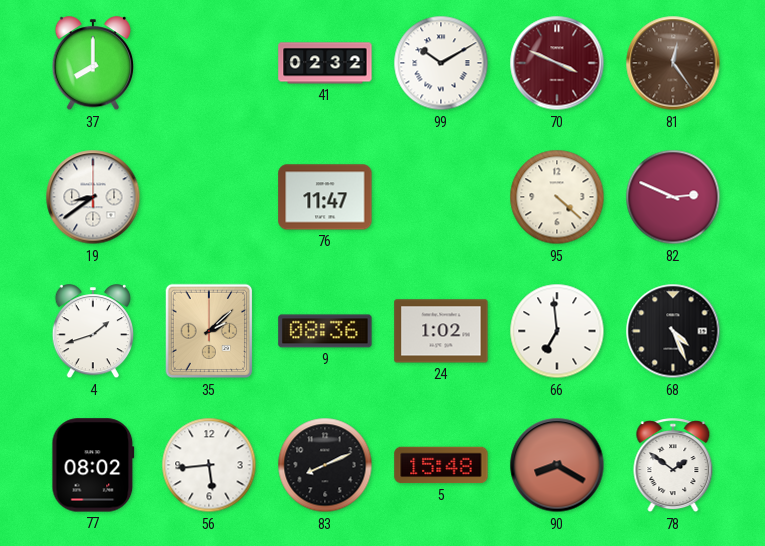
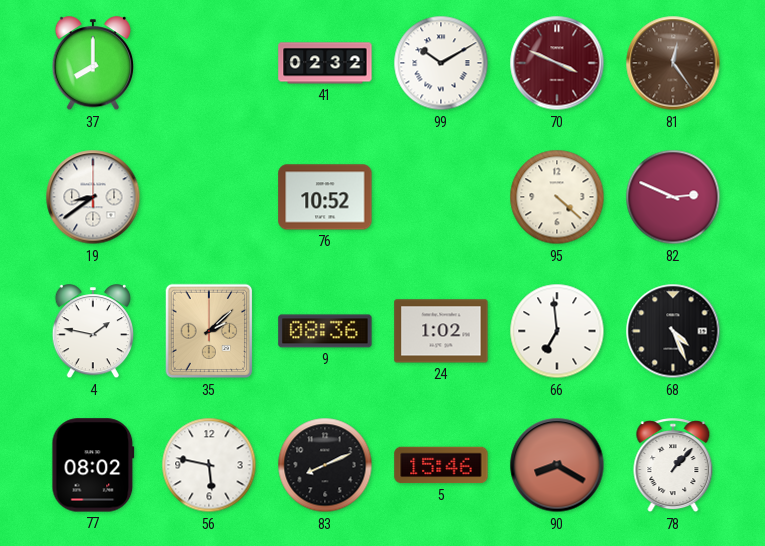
76: 11:47 -> 10:52
4: 1:42 -> 1:47
56: 5:44 -> 5:47
5: 15:48 -> 15:46
78: 1:51 -> 1:07
